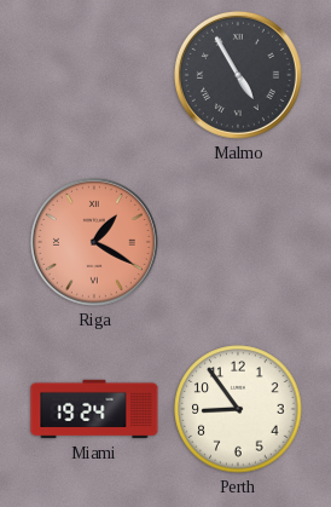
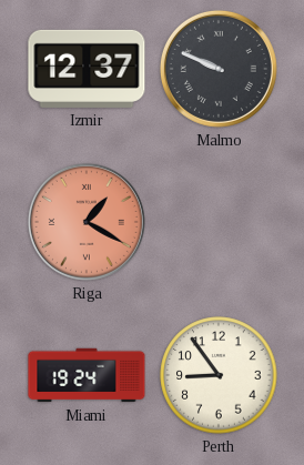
Izmir: none -> 12:37
Malmo: 4:55 -> 9:49
